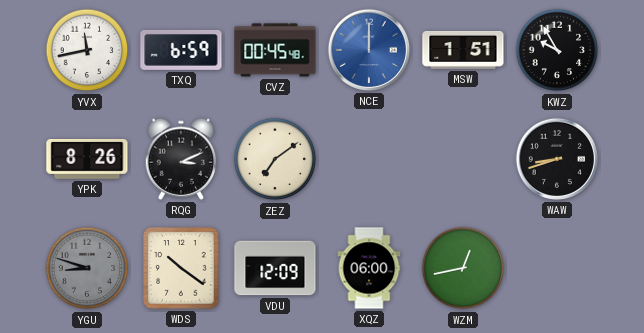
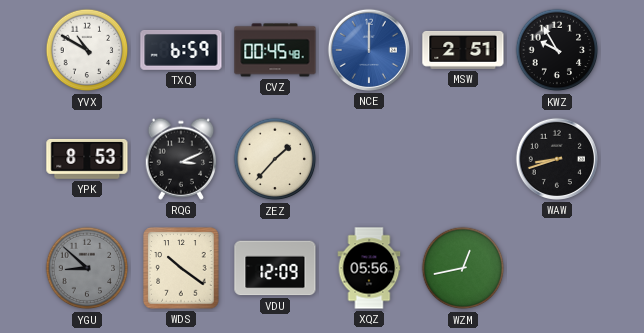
YVX: 11:43 -> 10:50
MSW: 1:51 -> 2:51
YPK: 8:26 -> 8:53
ZEZ: 7:09 -> 1:37
YGU: 8:48 -> 8:52
XQZ: 06:00 -> 05:56
